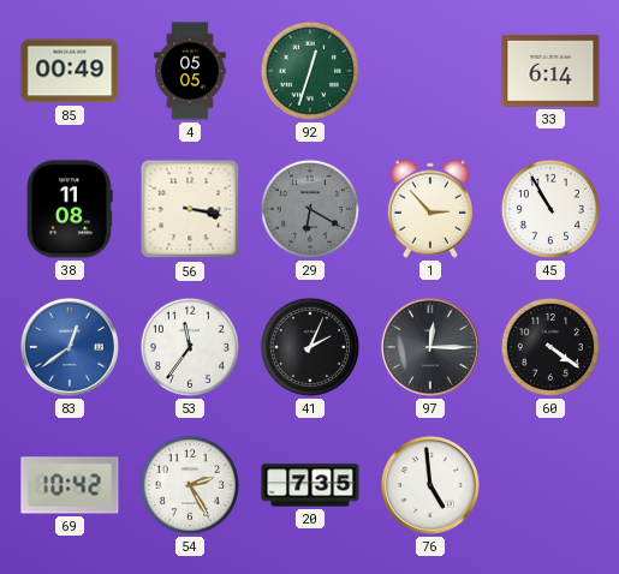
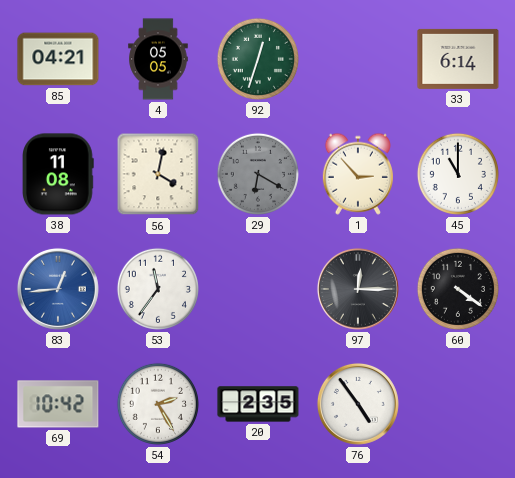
85: 00:49 -> 04:21
56: 3:17 -> 4:02
45: 10:55 -> 11:00
83: 12:39 -> 12:44
41: 2:04 -> none
20: 7:35 -> 2:35
76: 4:59 -> 4:54
